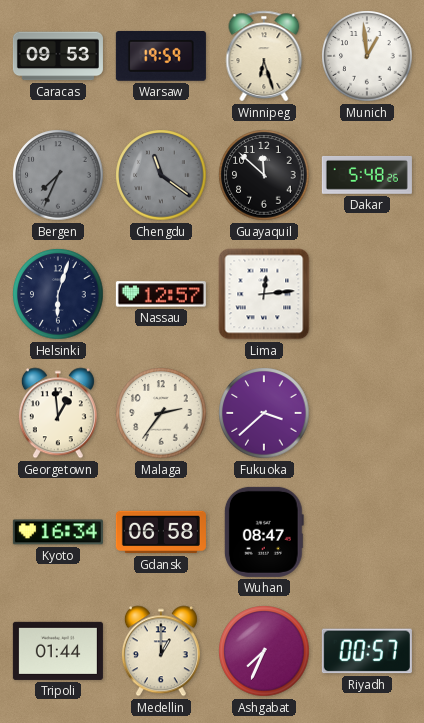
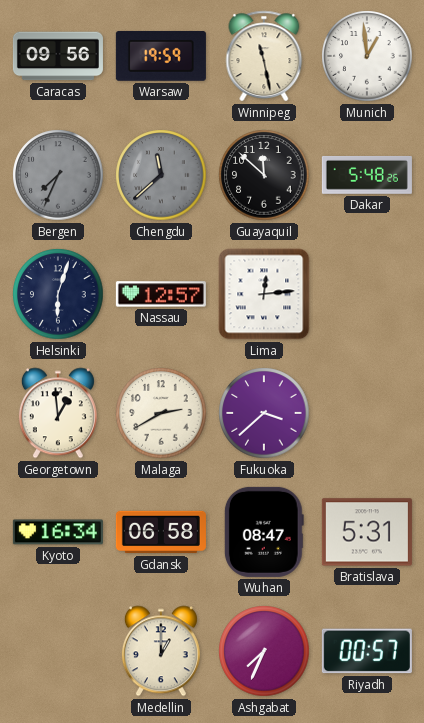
Caracas: 09:53 -> 09:56
Winnipeg: 6:27 -> 11:28
Chengdu: 11:21 -> 11:38
Malaga: 2:36 -> 2:40
Bratislava: none -> 5:31
Tripoli: 01:44 -> none
